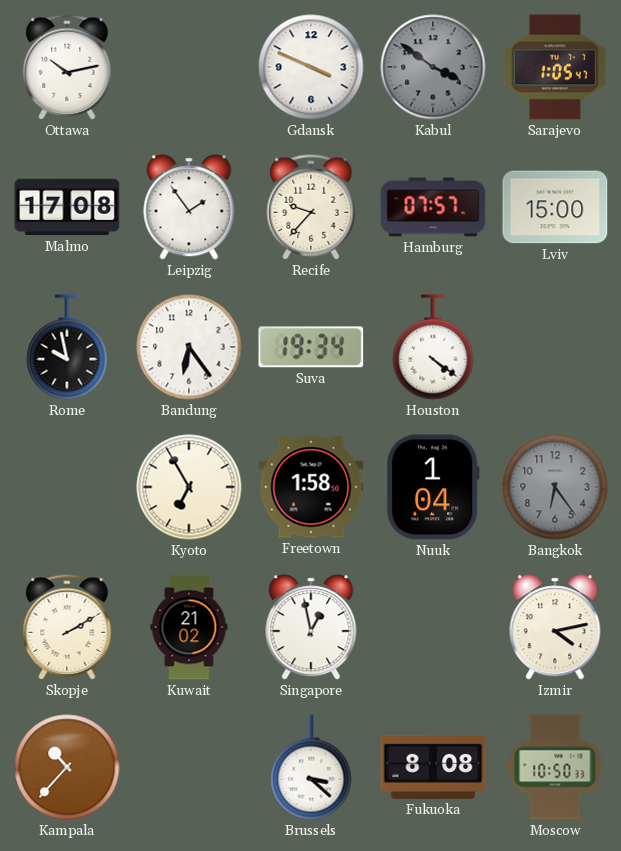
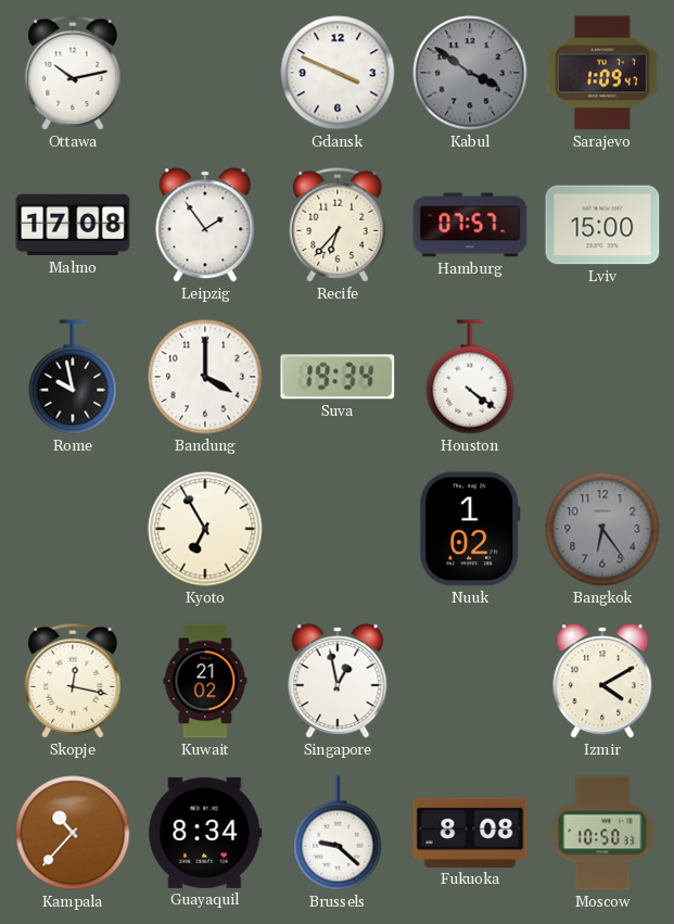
Sarajevo: 1:05 -> 1:09
Recife: 9:37 -> 6:37
Bandung: 6:24 -> 4:00
Freetown: 1:58 -> none
Nuuk: 1:04 -> 1:02
Skopje: 2:10 -> 12:17
Izmir: 4:13 -> 4:10
Guayaquil: none -> 8:34
Brussels: 3:22 -> 9:22
